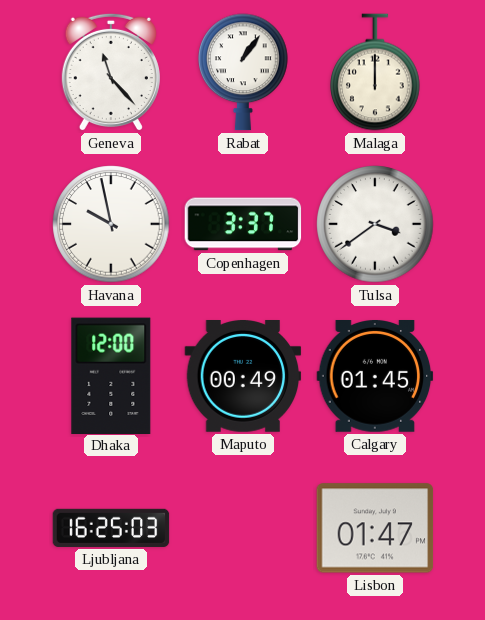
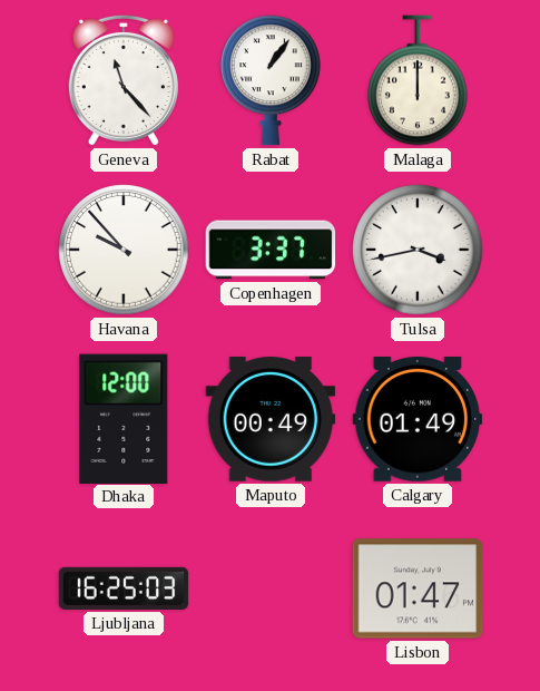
Havana: 9:58 -> 9:53
Tulsa: 3:39 -> 3:43
Calgary: 01:45 -> 01:49
